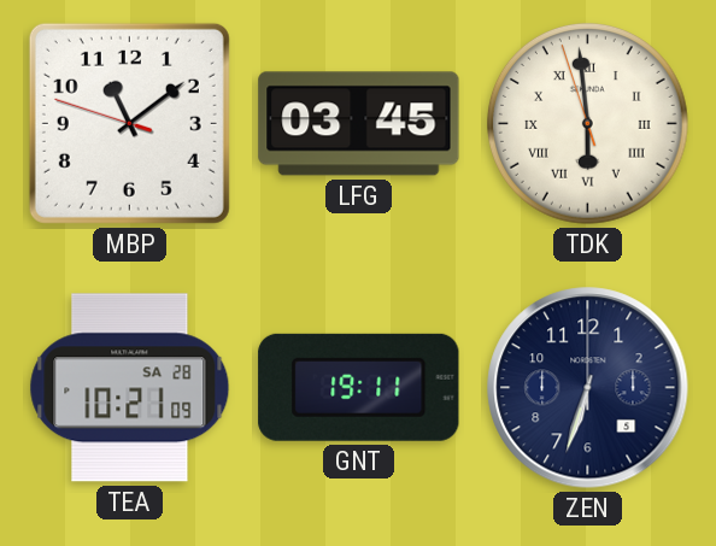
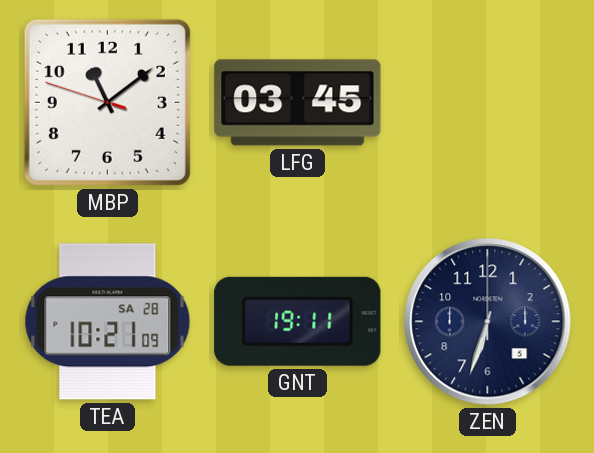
TDK: 5:58 -> none
